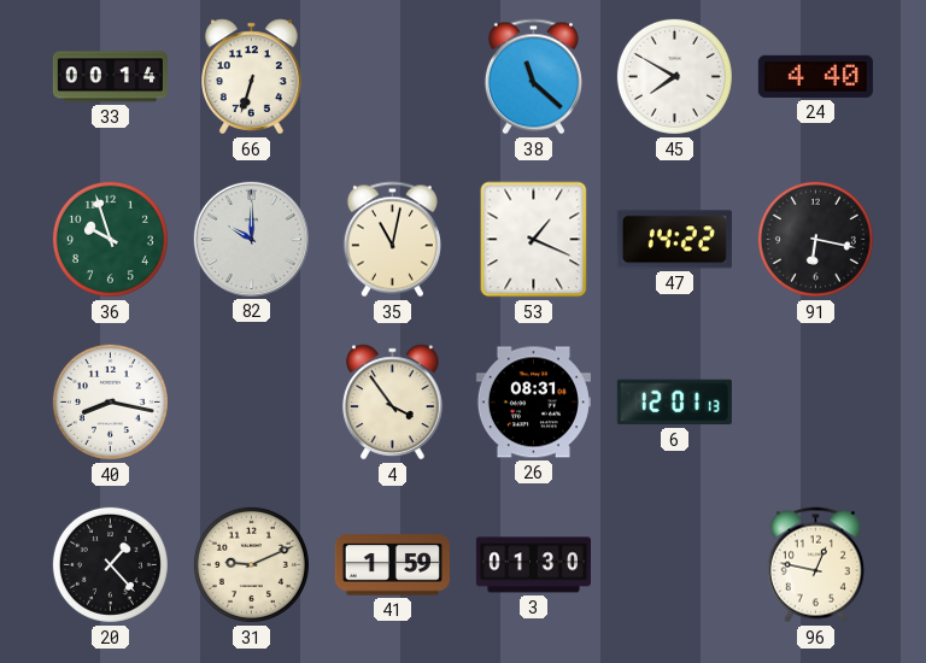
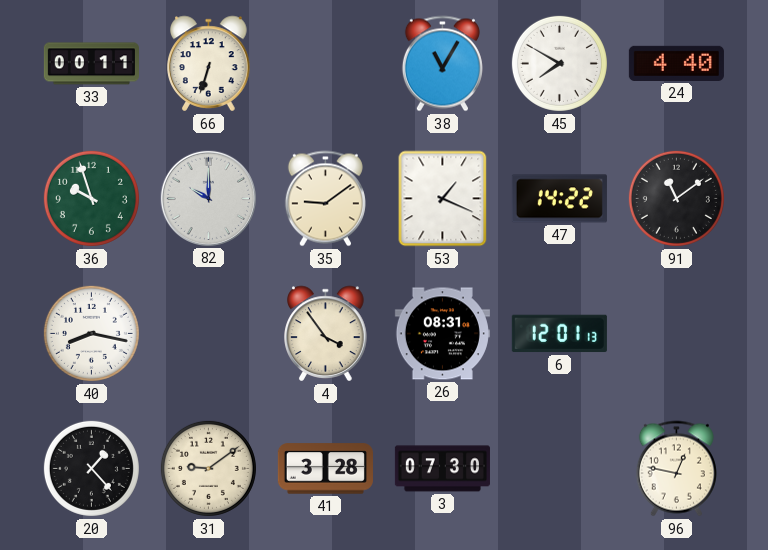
33: 00:14 -> 00:11
38: 11:22 -> 11:05
35: 11:02 -> 9:09
91: 6:17 -> 11:09
31: 9:11 -> 9:09
41: 1:59 -> 3:28
3: 01:30 -> 07:30
